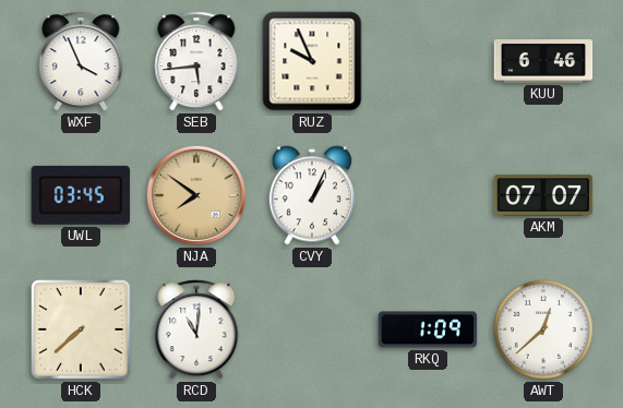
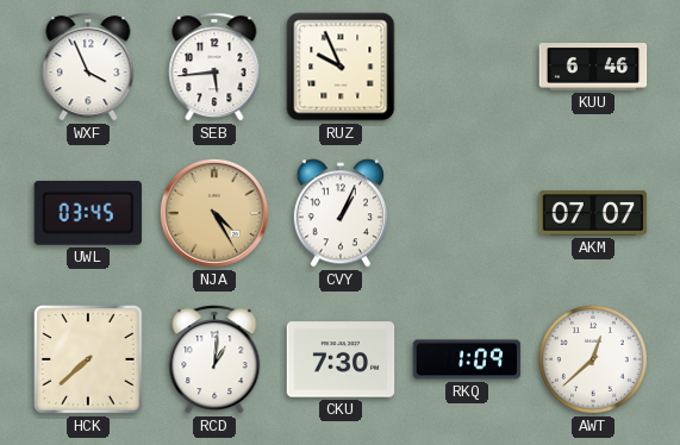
NJA: 7:51 -> 4:25
RCD: 11:01 -> 1:01
CKU: none -> 7:30
